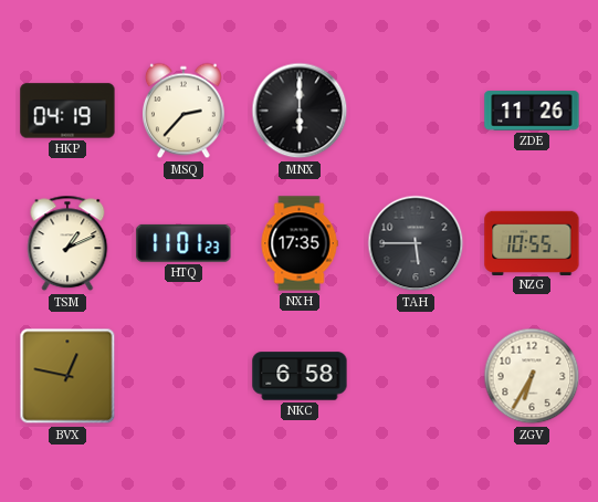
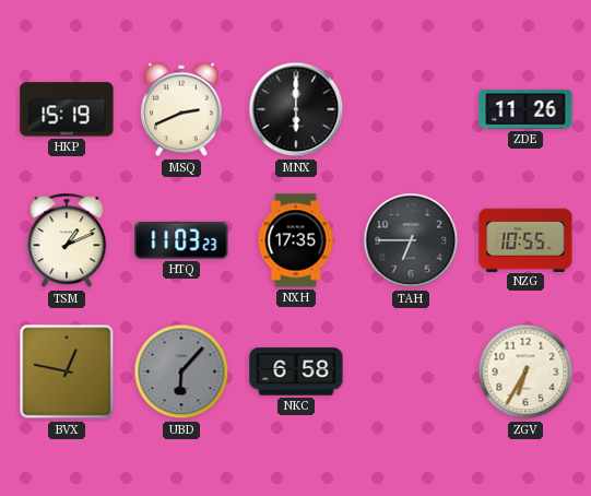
HKP: 04:19 -> 15:19
MSQ: 2:37 -> 2:41
HTQ: 11:01 -> 11:03
TAH: 5:45 -> 6:45
UBD: none -> 6:07
